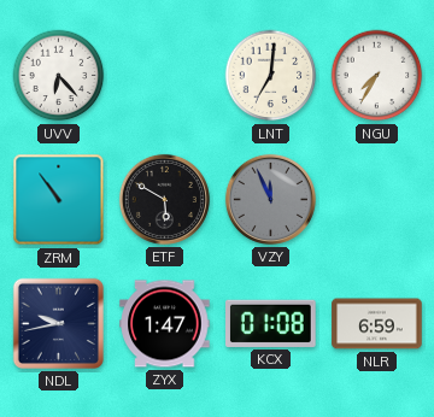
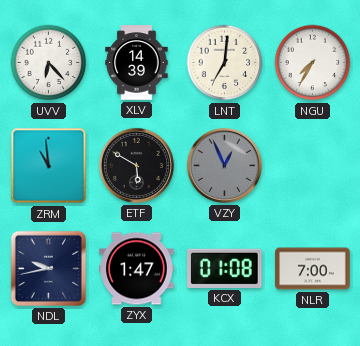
XLV: none -> 14:39
ZRM: 10:54 -> 10:59
VZY: 11:56 -> 12:56
NLR: 6:59 -> 7:00
